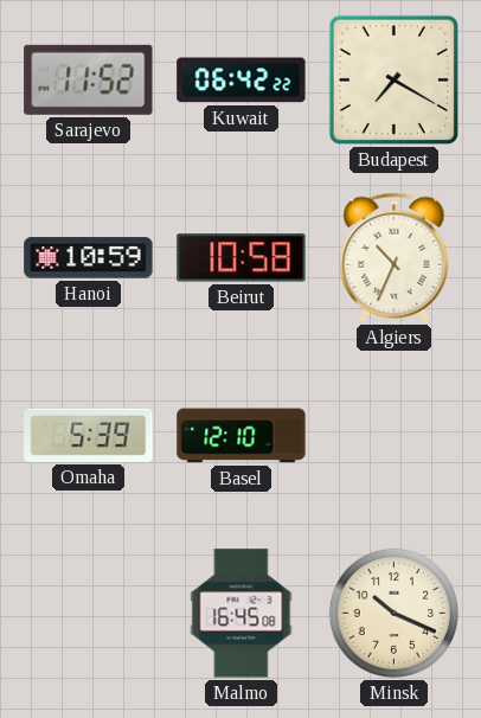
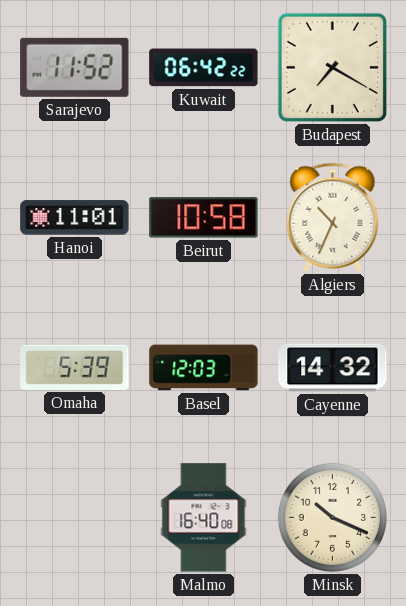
Hanoi: 10:59 -> 11:01
Basel: 12:10 -> 12:03
Cayenne: none -> 14:32
Malmo: 16:45 -> 16:40
